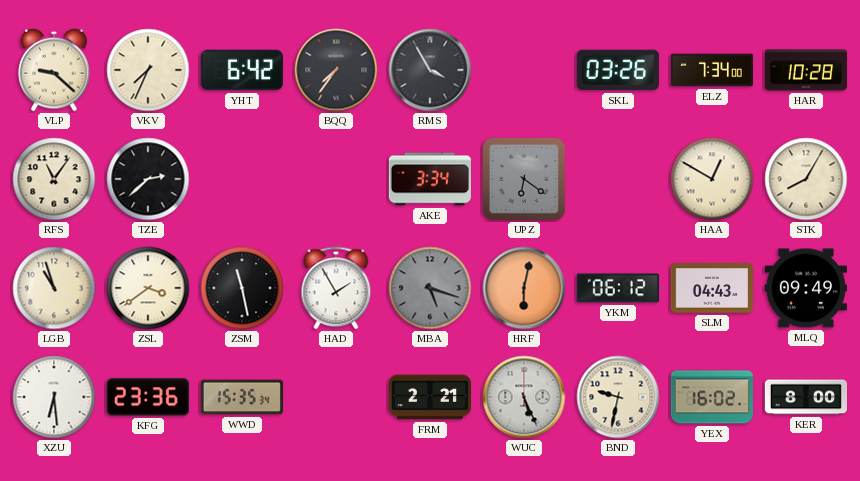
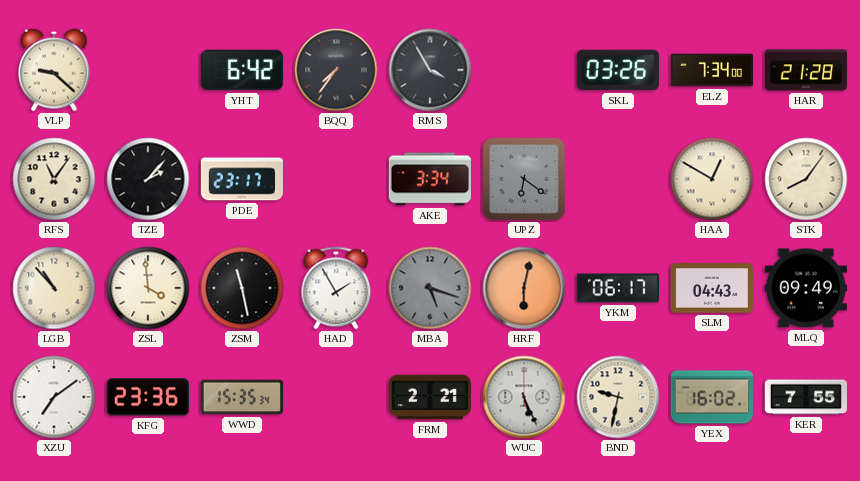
VKV: 7:34 -> none
HAR: 10:28 -> 21:28
TZE: 2:38 -> 2:07
PDE: none -> 23:17
STK: 8:05 -> 8:06
LGB: 10:57 -> 10:53
ZSL: 3:39 -> 3:59
YKM: 06:12 -> 06:17
XZU: 6:29 -> 7:09
KER: 8:00 -> 7:55
